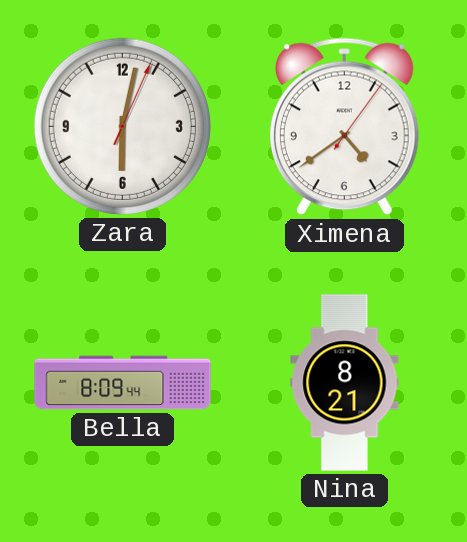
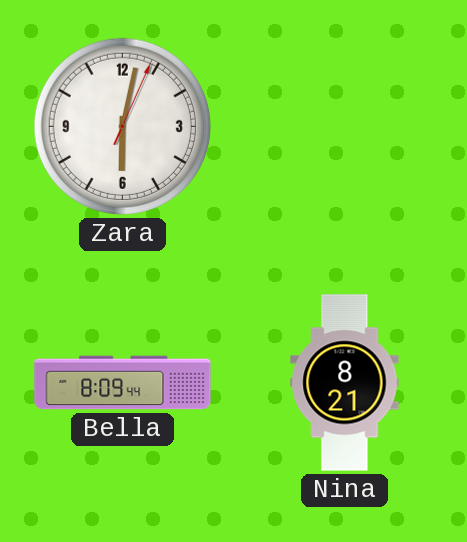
Ximena: 4:39 -> none
